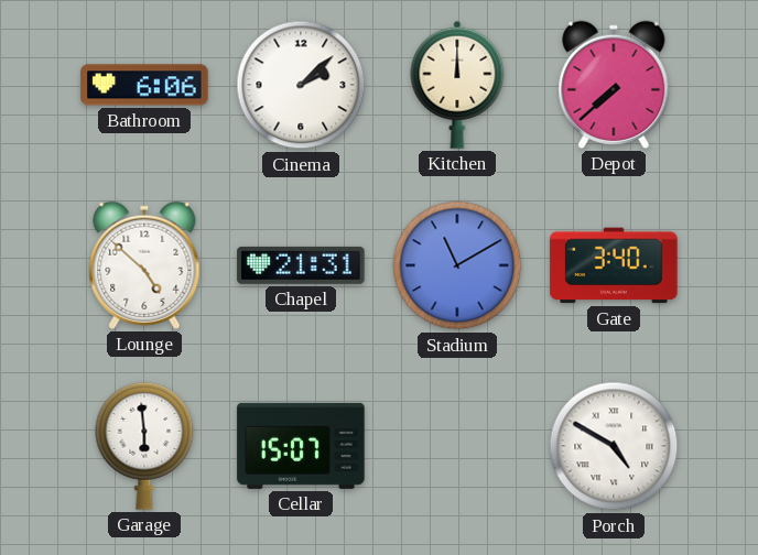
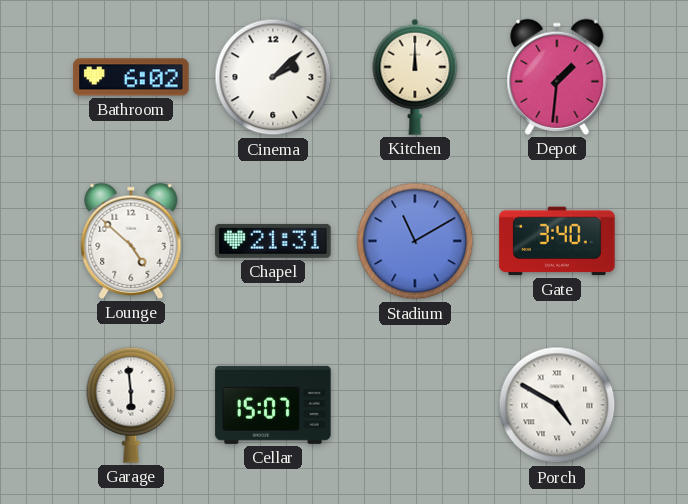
Bathroom: 6:06 -> 6:02
Depot: 7:38 -> 1:31
